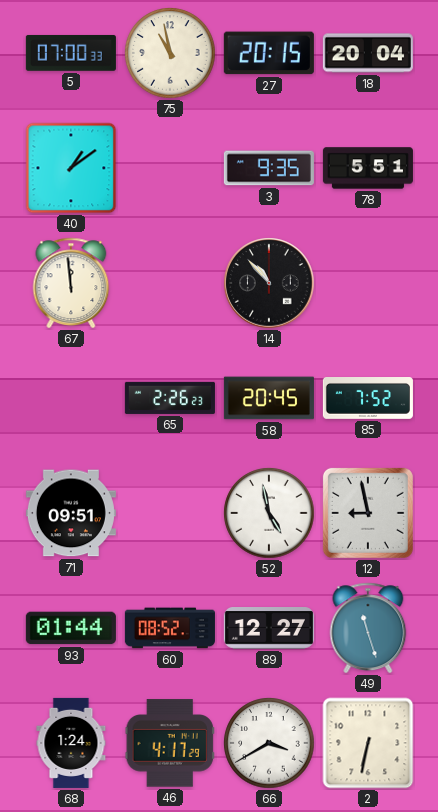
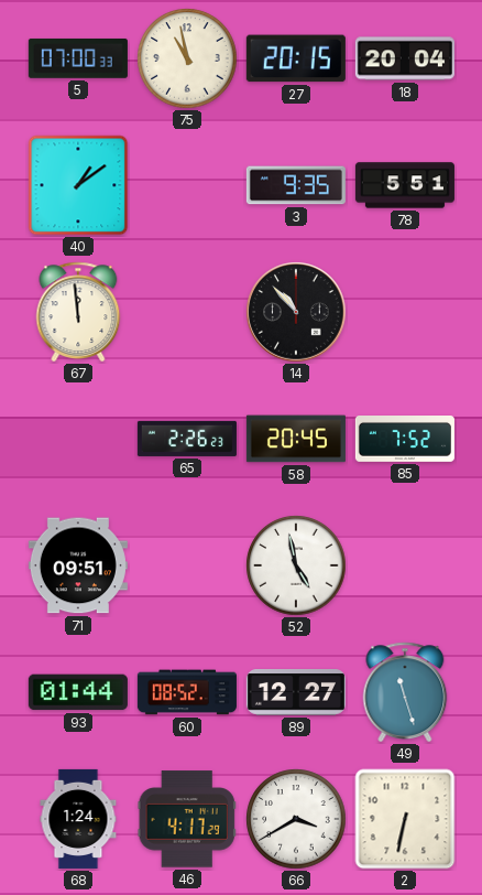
12: 8:58 -> none
